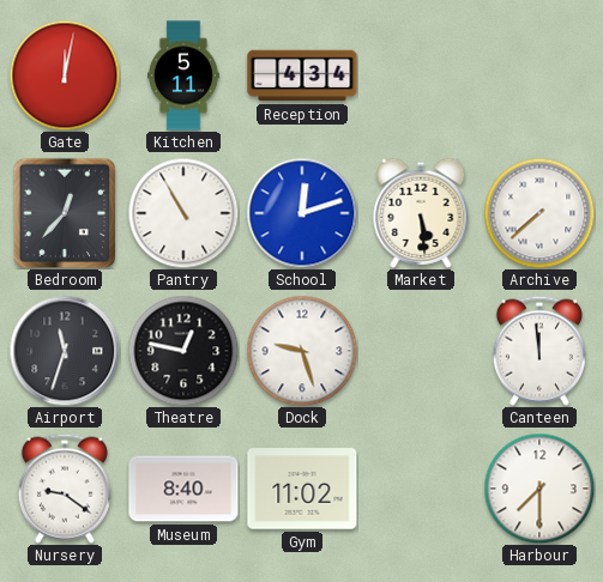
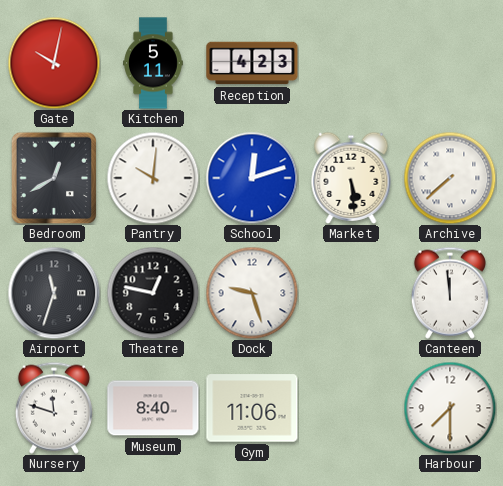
Gate: 12:02 -> 10:02
Reception: 4:34 -> 4:23
Bedroom: 12:37 -> 12:40
Pantry: 10:55 -> 10:01
Nursery: 9:21 -> 11:48
Gym: 11:02 -> 11:06
